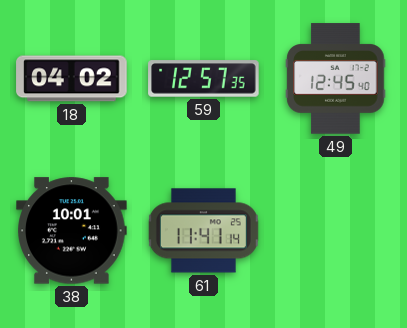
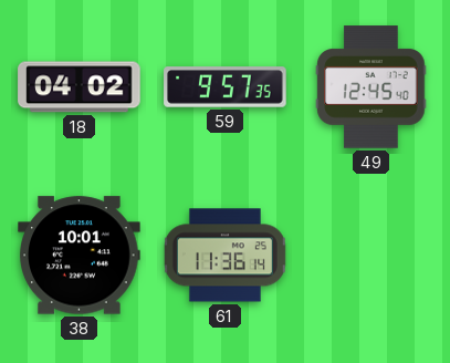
59: 12:57 -> 9:57
61: 11:41 -> 11:36
